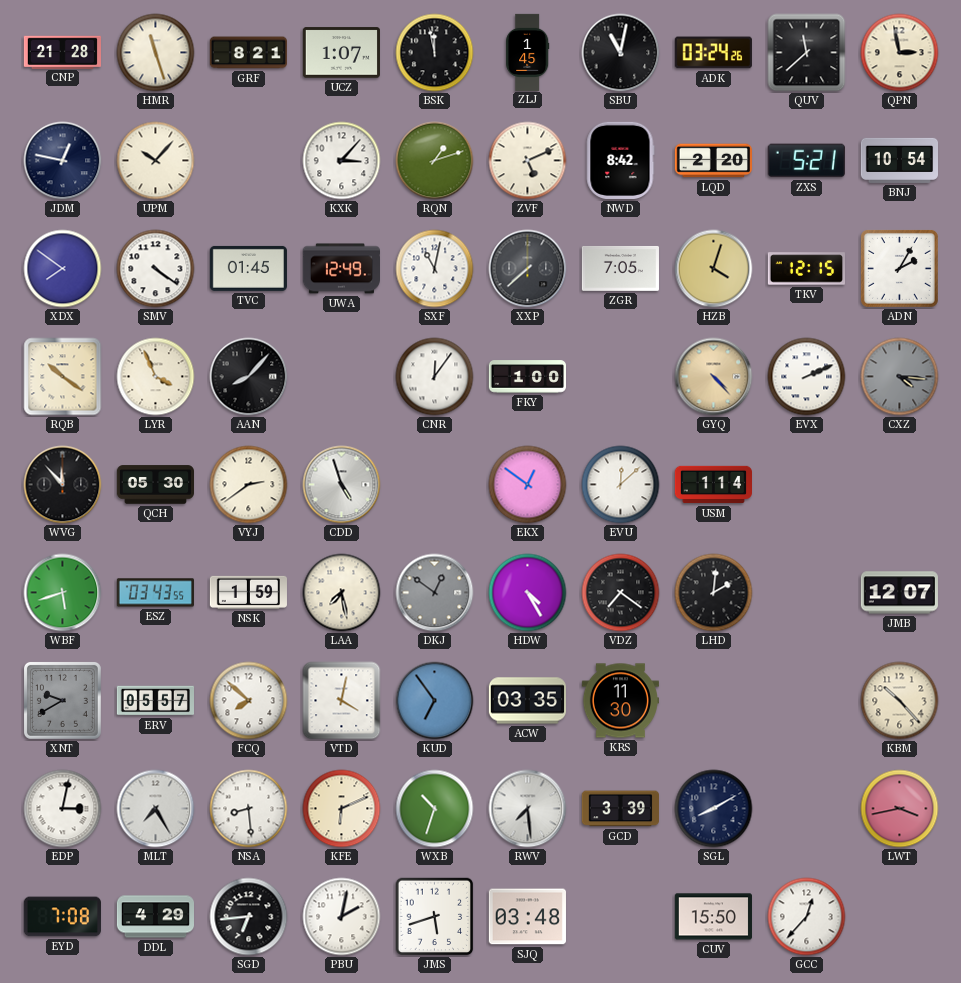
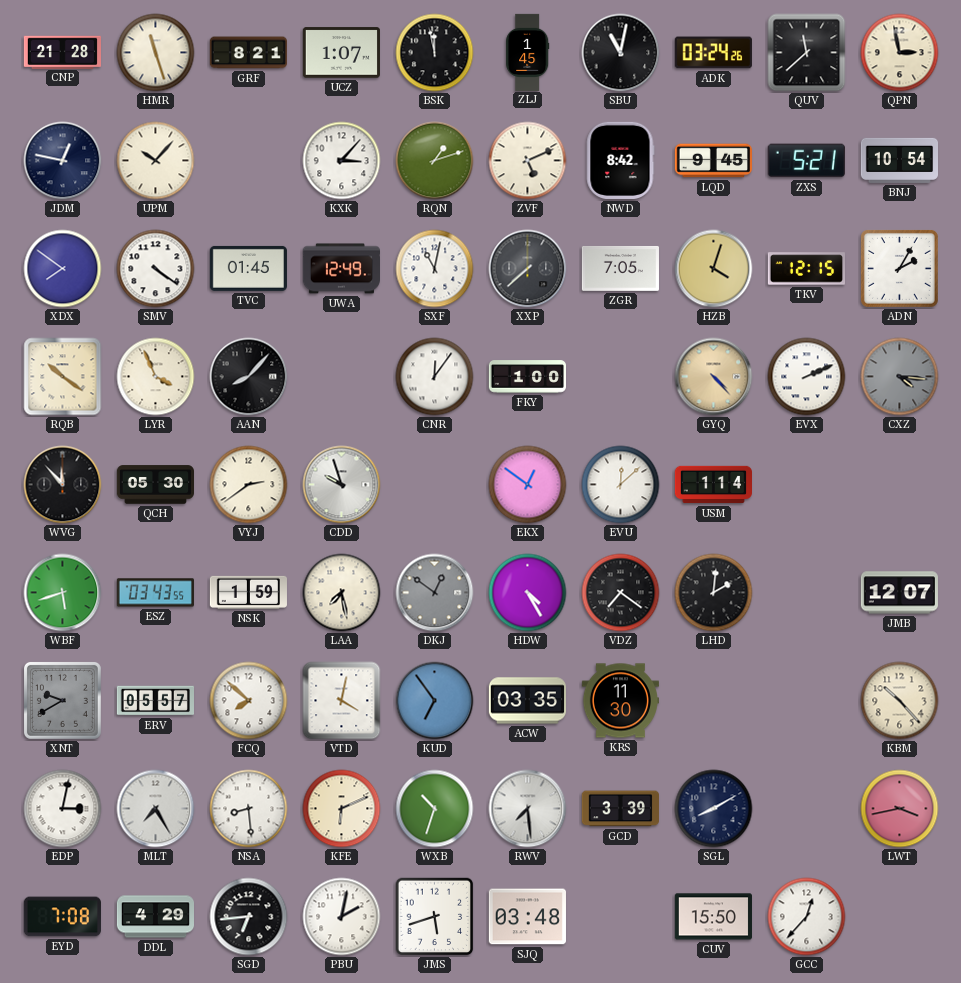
LQD: 2:20 -> 9:45
CDD: 4:57 -> 9:57
